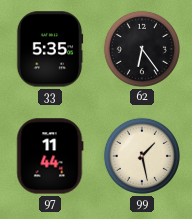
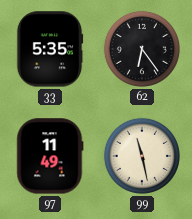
97: 11:44 -> 11:49
99: 1:28 -> 11:28
